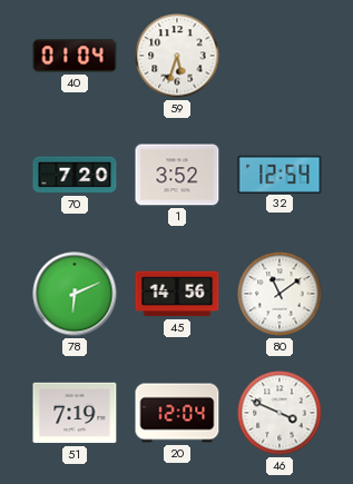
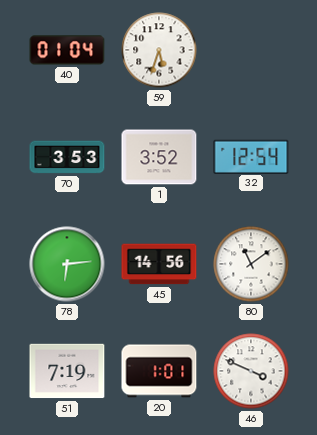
70: 7:20 -> 3:53
78: 6:11 -> 6:14
20: 12:04 -> 1:01
